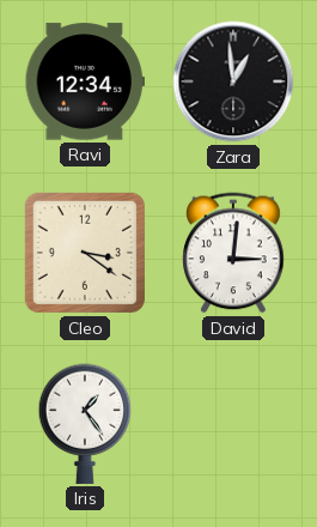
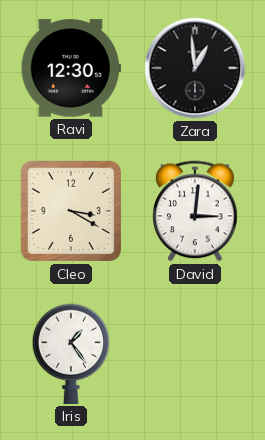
Ravi: 12:34 -> 12:30
Cleo: 3:21 -> 3:20
